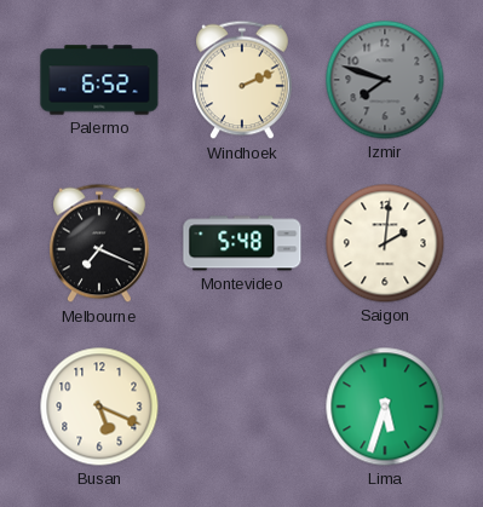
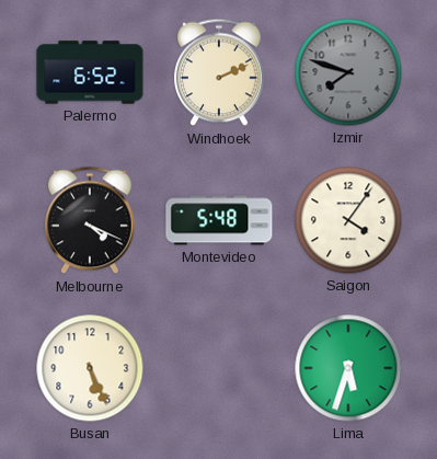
Melbourne: 7:19 -> 4:19
Saigon: 2:01 -> 4:06
Busan: 5:19 -> 5:26
